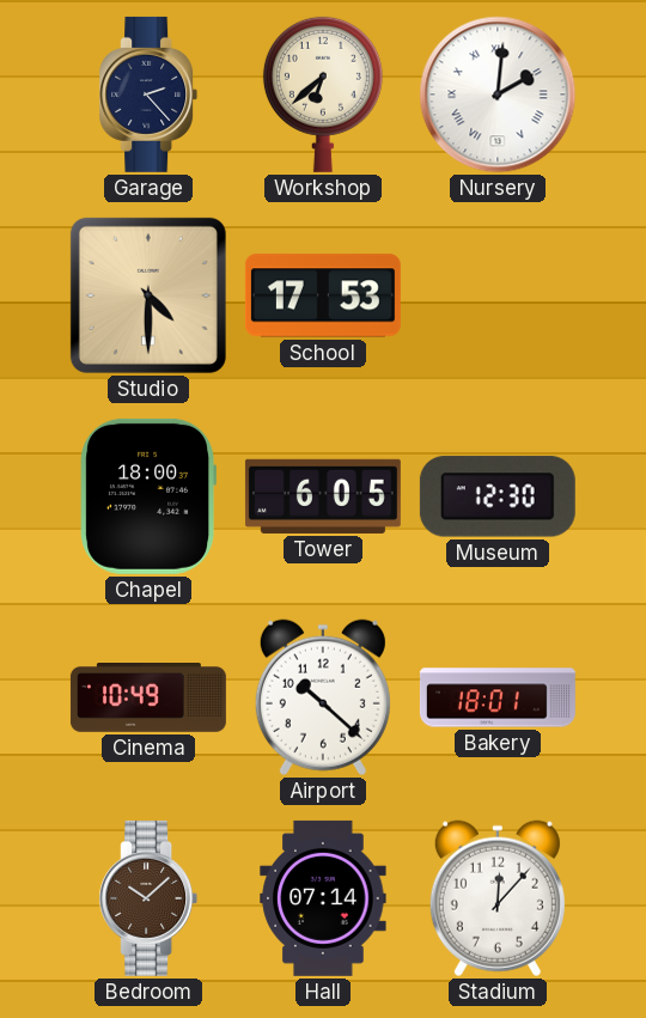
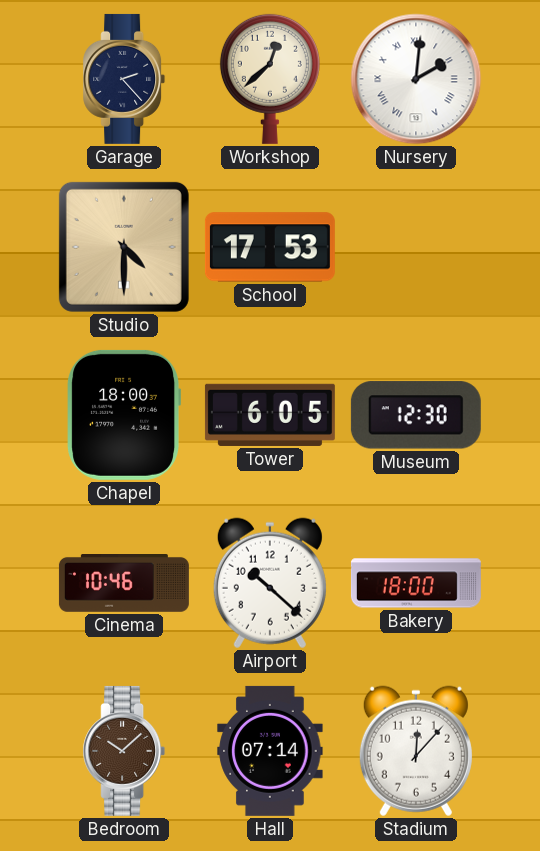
Workshop: 6:38 -> 12:38
Cinema: 10:49 -> 10:46
Bakery: 18:01 -> 18:00
